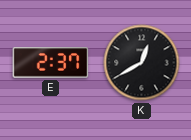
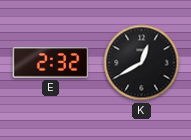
E: 2:37 -> 2:32
